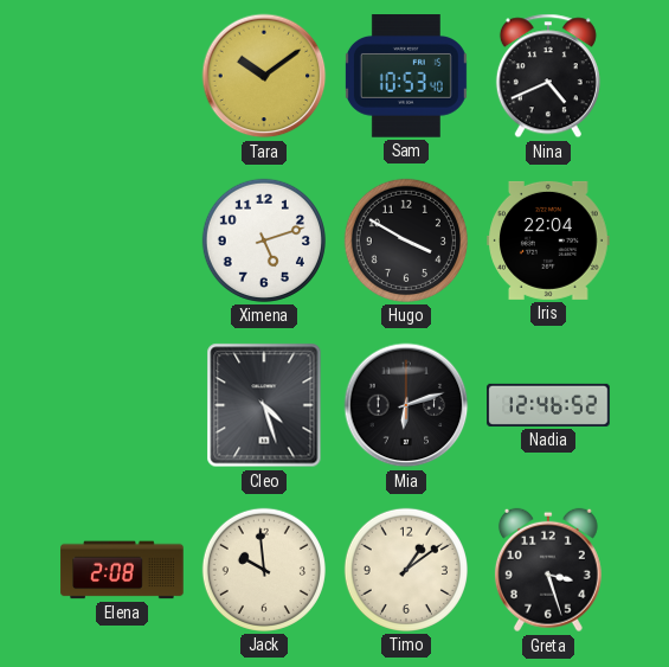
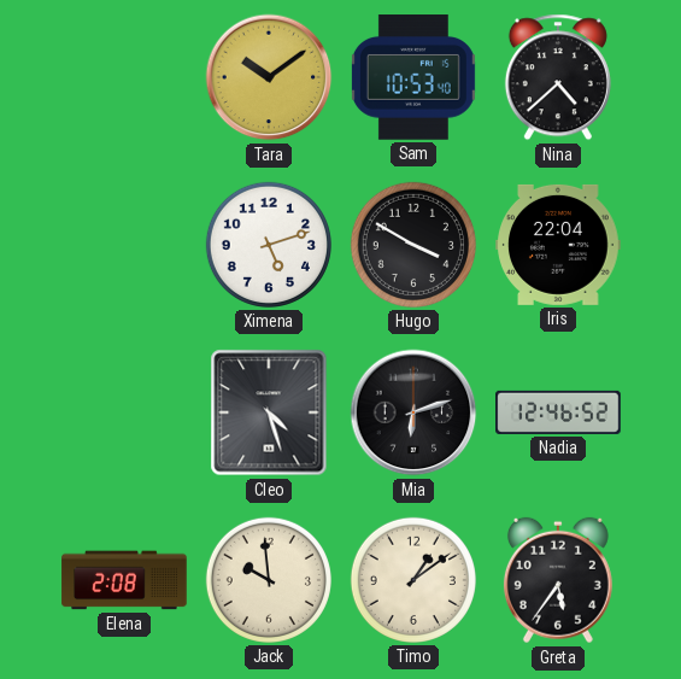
Nina: 4:41 -> 4:38
Greta: 3:27 -> 5:36
